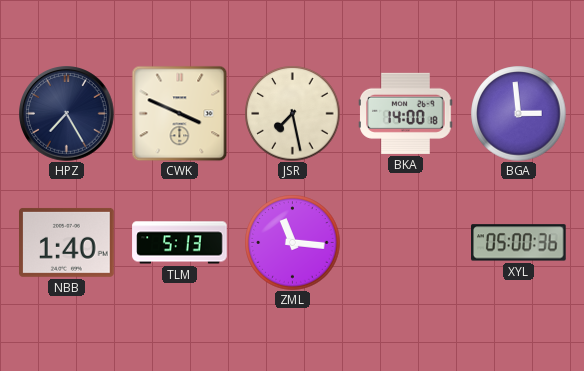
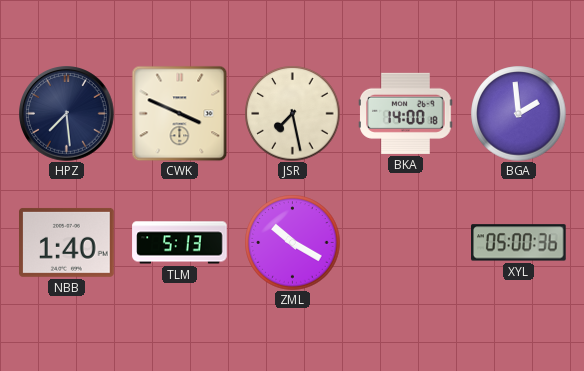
HPZ: 7:25 -> 7:29
BGA: 2:59 -> 1:59
ZML: 11:16 -> 10:20
